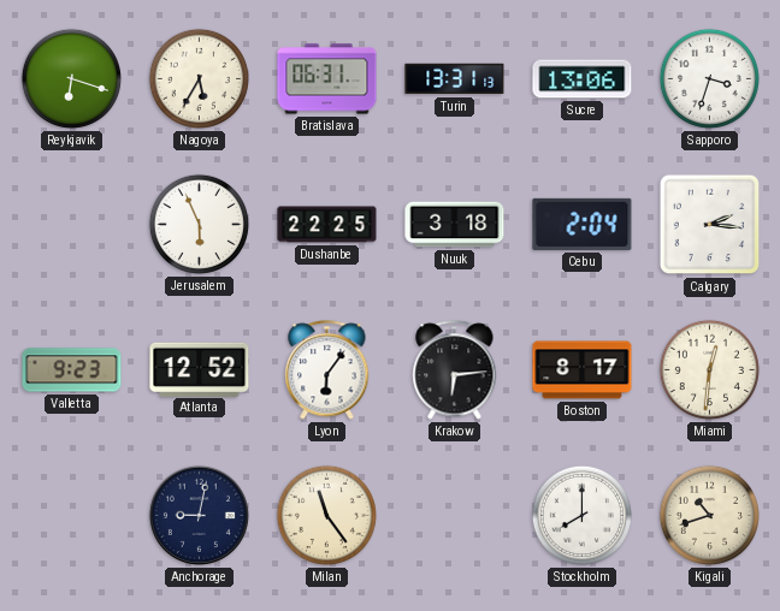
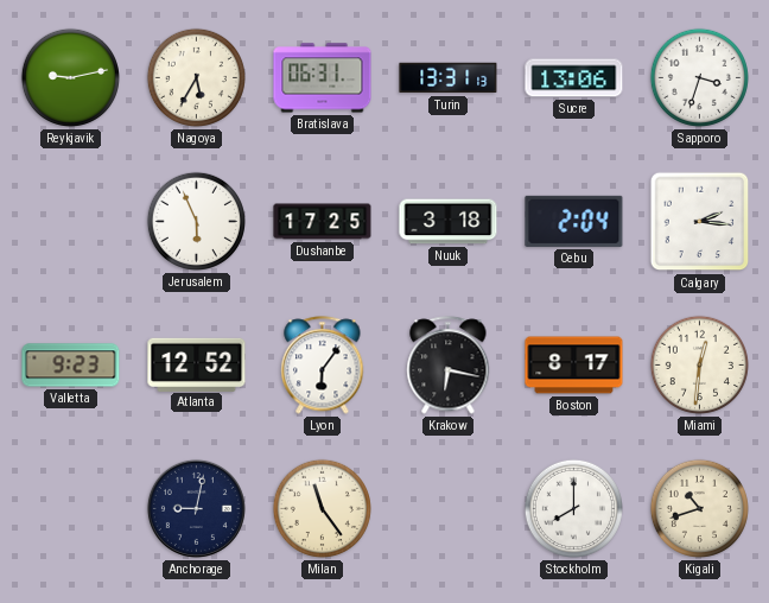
Reykjavik: 6:18 -> 9:13
Dushanbe: 22:25 -> 17:25
Krakow: 6:14 -> 6:17
